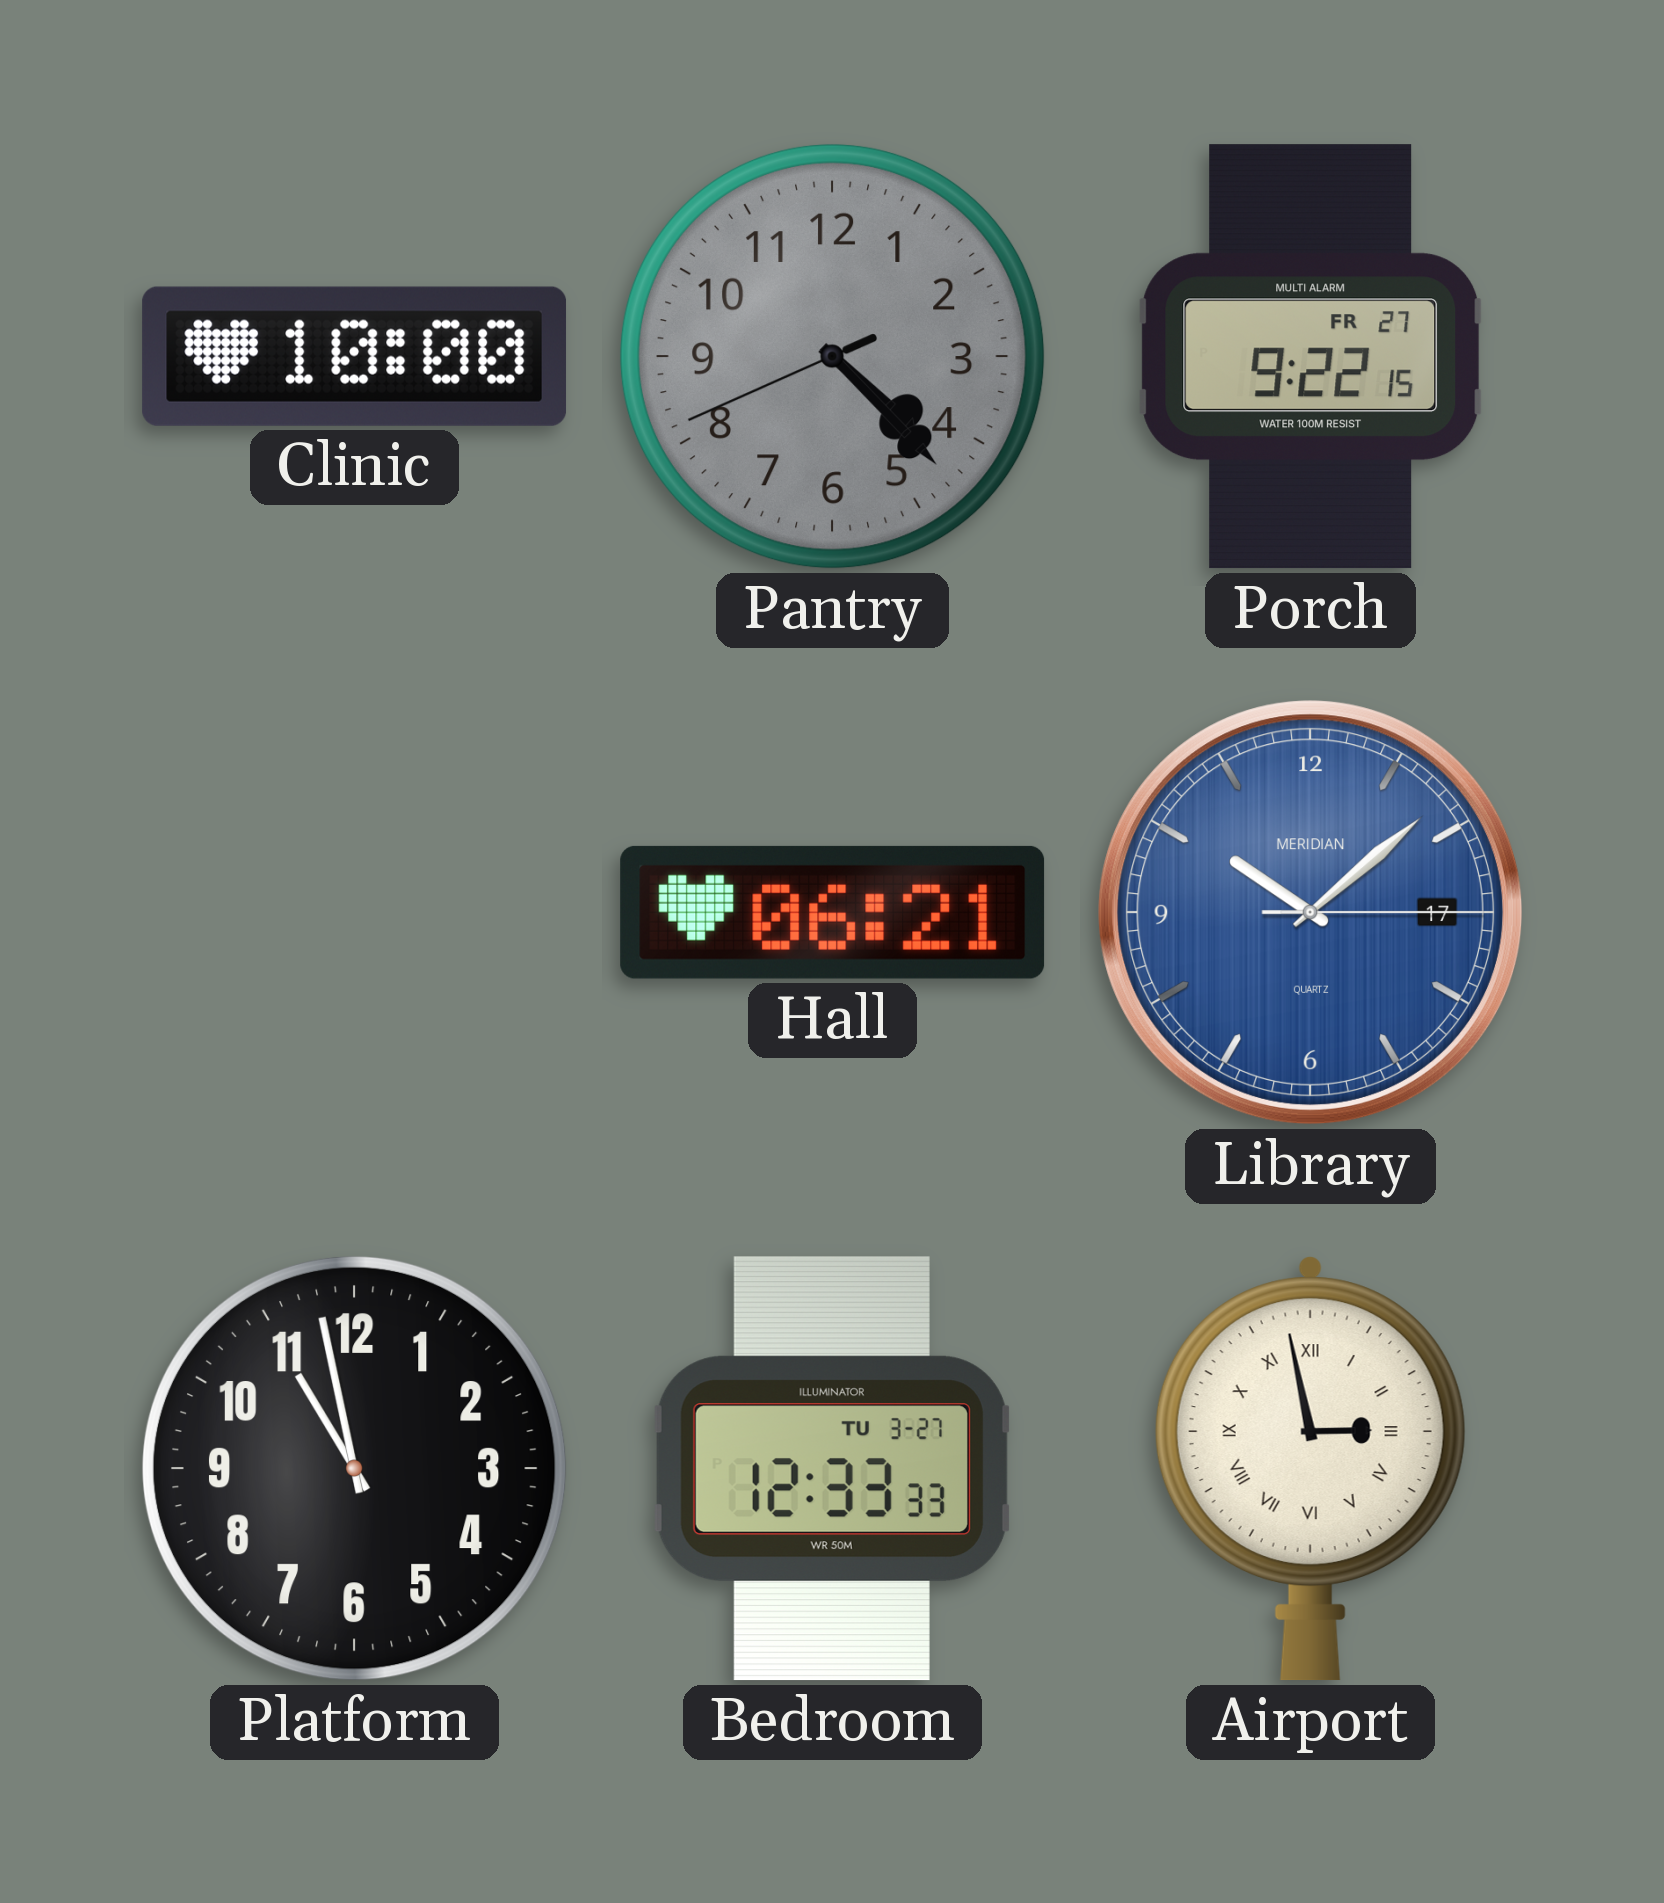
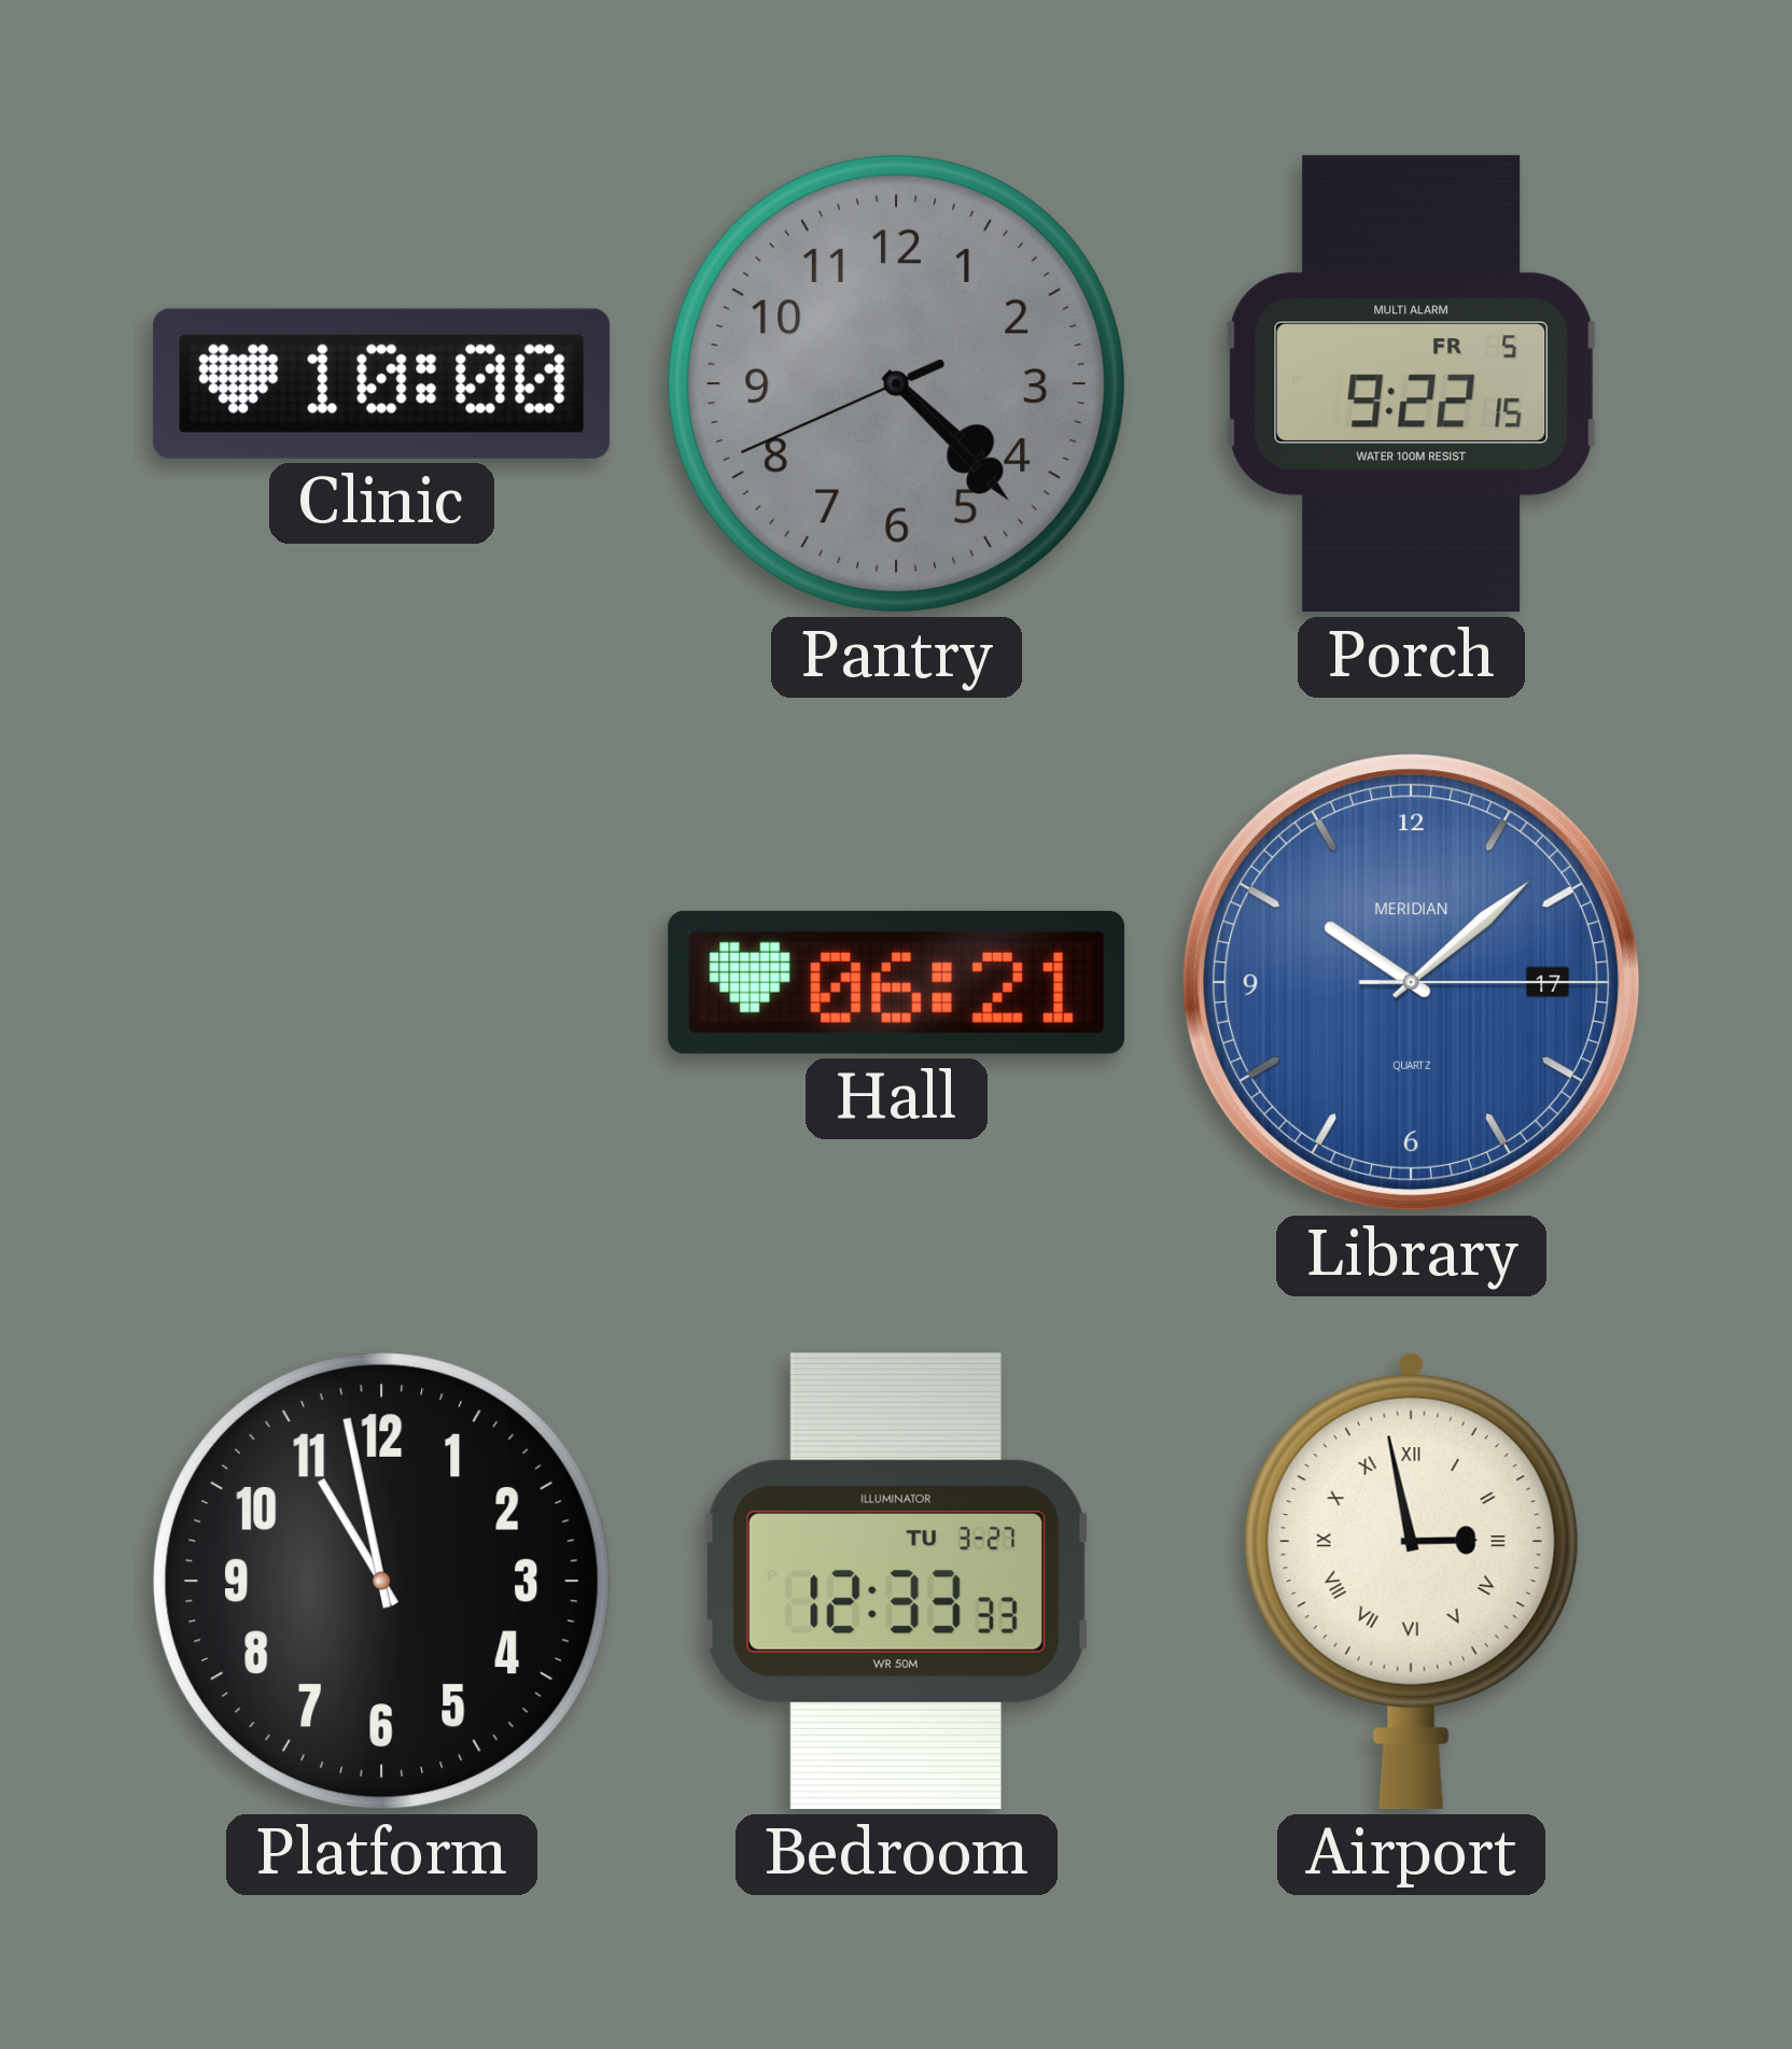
Porch date: FR 27 -> FR 5
